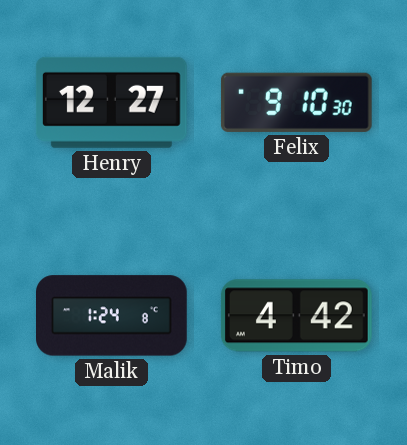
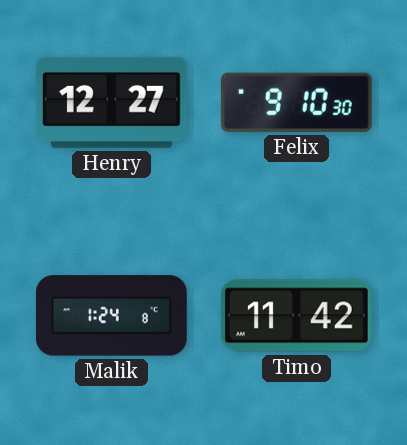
Timo: 4:42 -> 11:42
